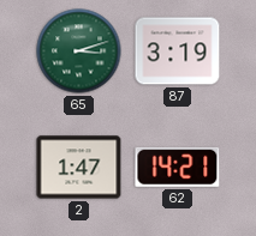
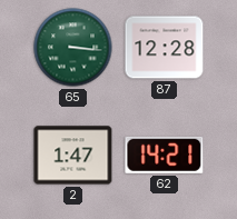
65: 3:12 -> 3:16
87: 3:19 -> 12:28
